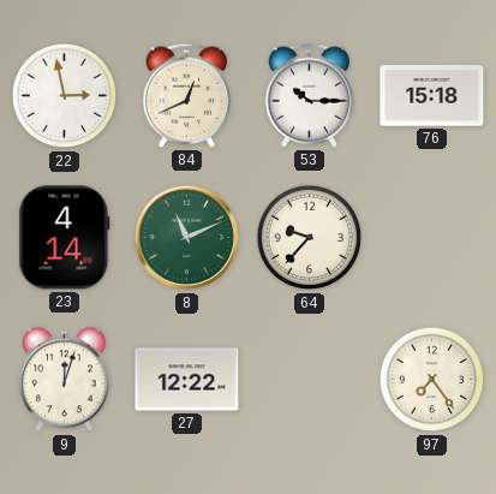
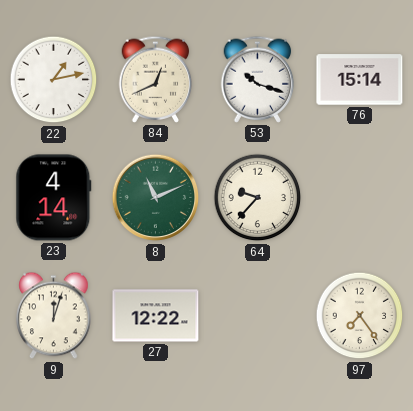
22: 2:58 -> 1:13
53: 10:15 -> 10:18
76: 15:18 -> 15:14
